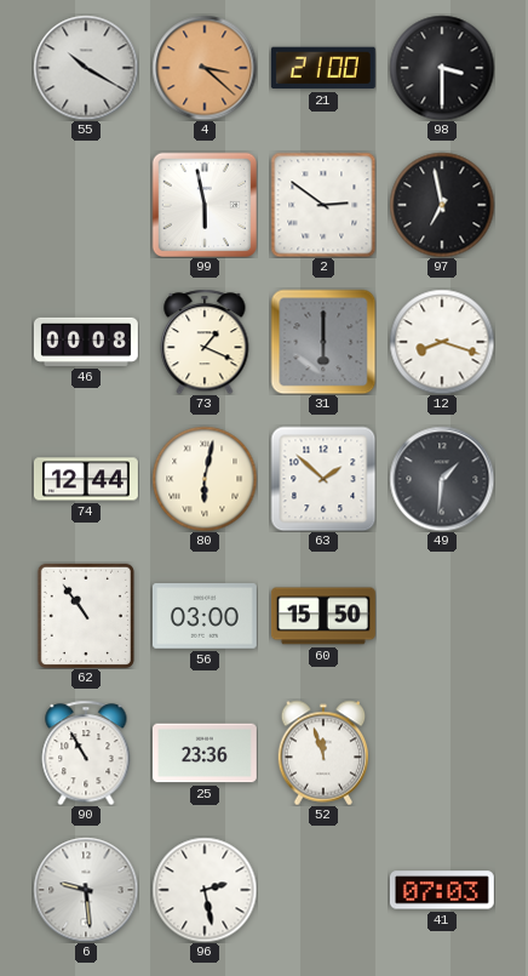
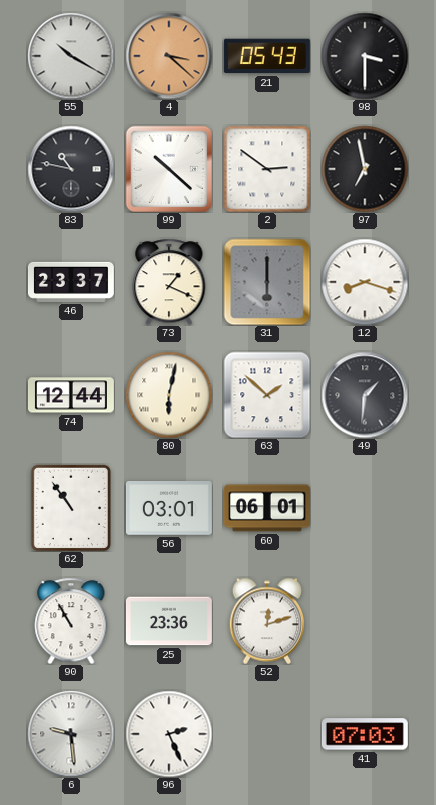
21: 21:00 -> 05:43
83: none -> 10:47
99: 5:58 -> 10:22
46: 00:08 -> 23:37
56: 03:00 -> 03:01
60: 15:50 -> 06:01
52: 11:57 -> 12:12
96: 2:28 -> 2:26
